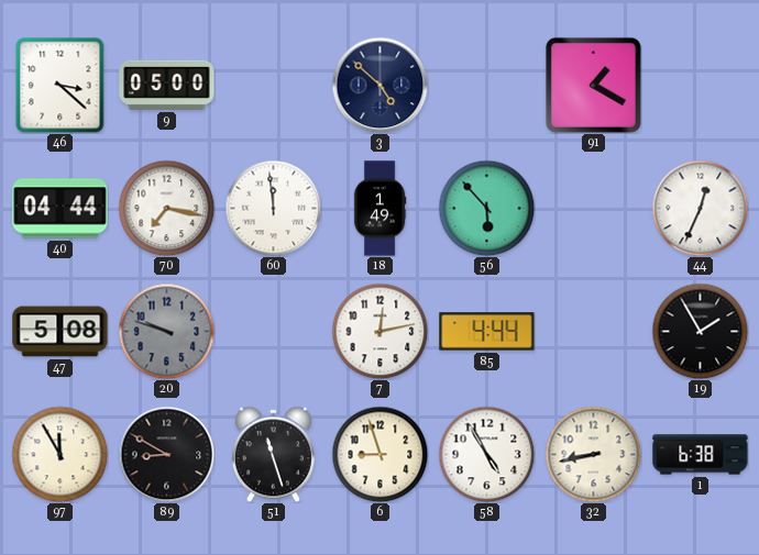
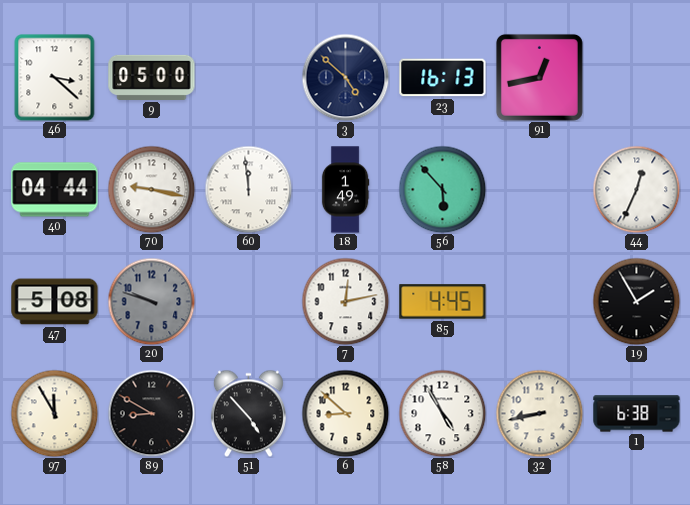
23: none -> 16:13
91: 1:20 -> 12:43
70: 7:17 -> 9:17
85: 4:44 -> 4:45
51: 11:27 -> 4:53
6: 8:57 -> 8:52
